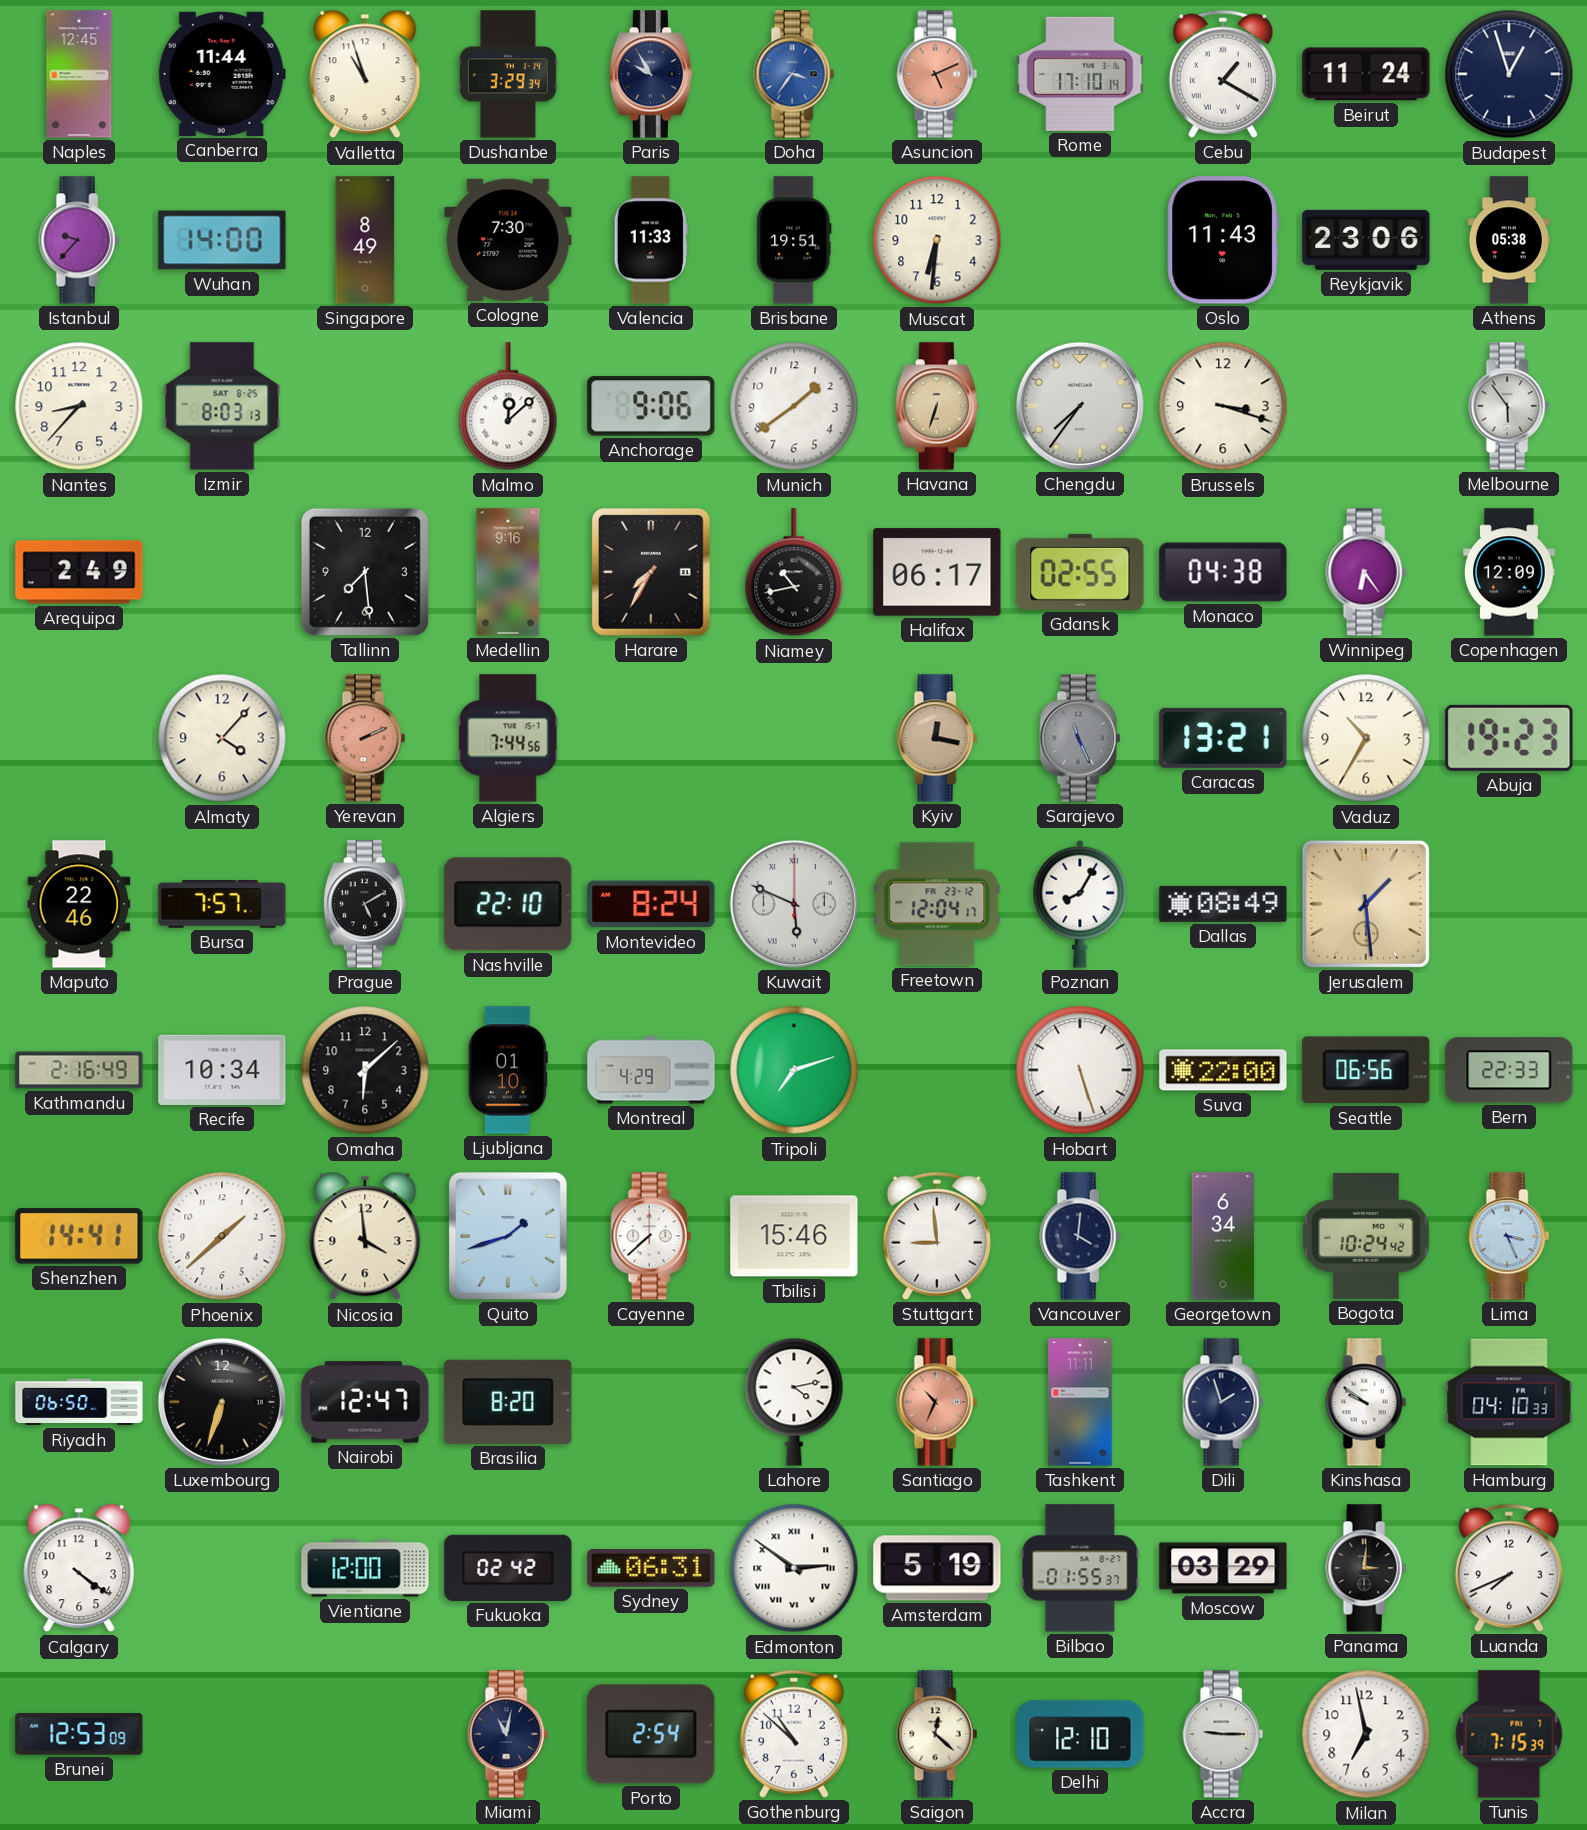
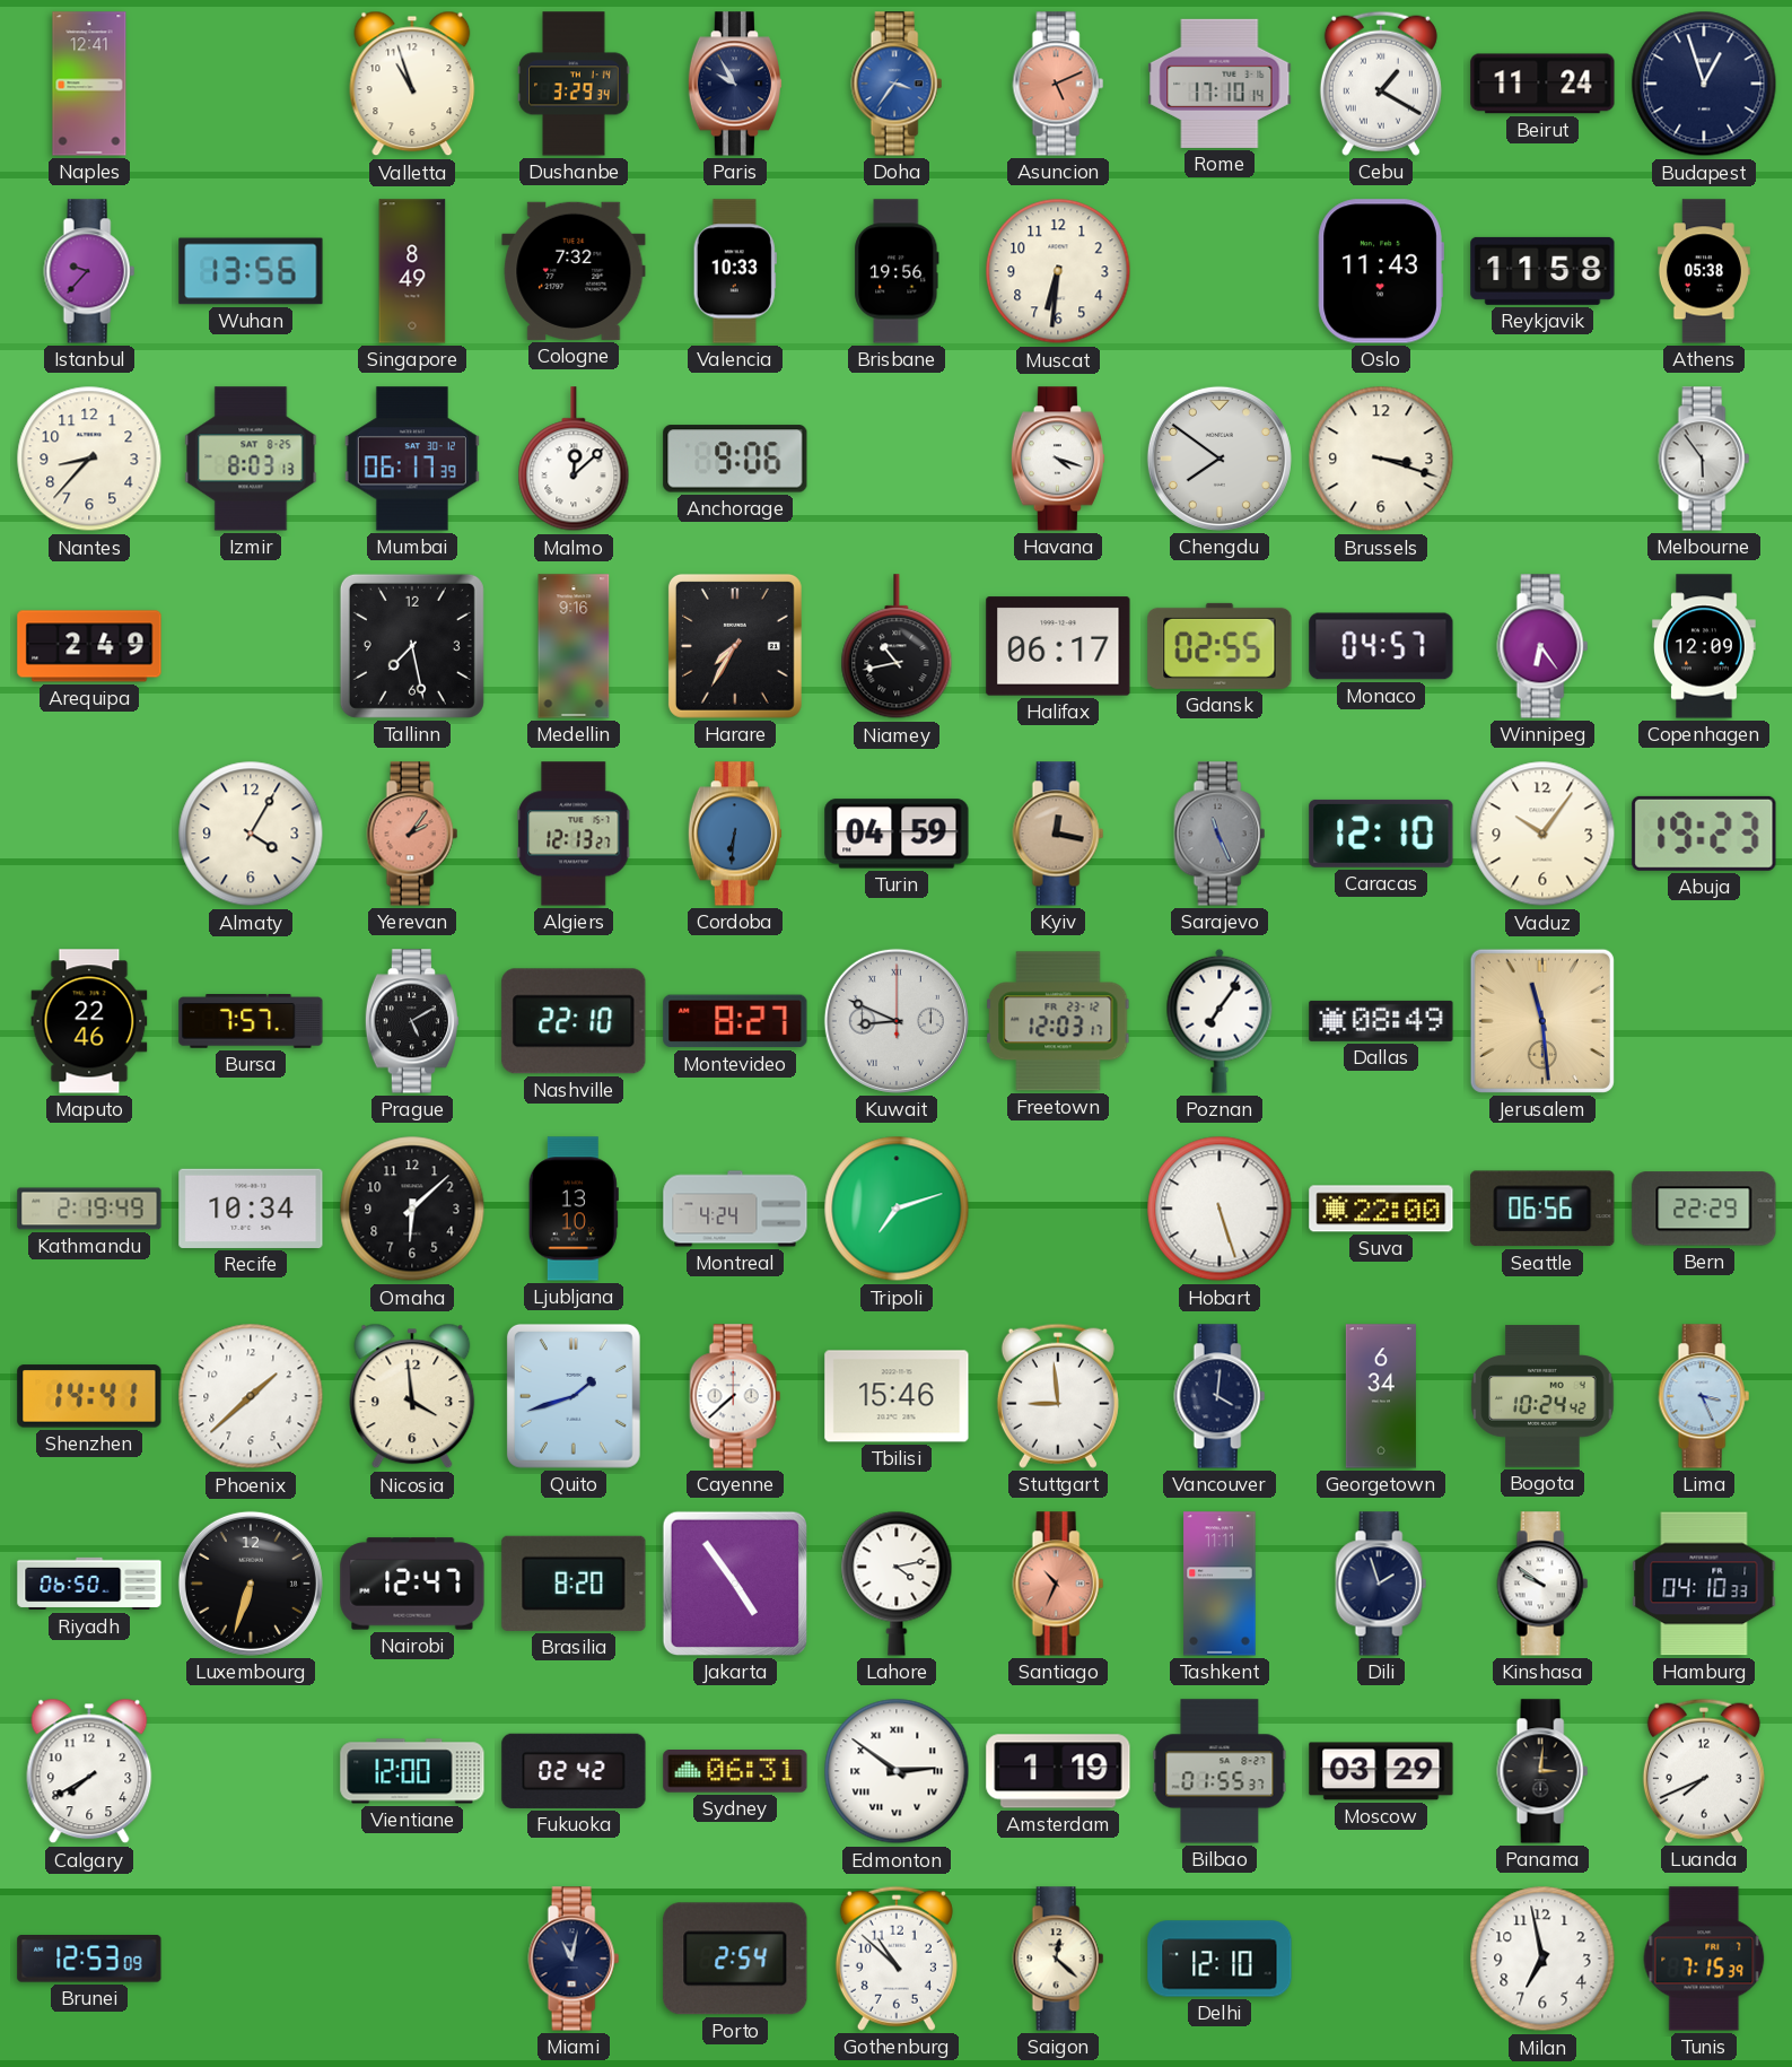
Naples: 12:45 -> 12:41
Canberra: 11:44 -> none
Wuhan: 14:00 -> 13:56
Cologne: 7:30 -> 7:32
Valencia: 11:33 -> 10:33
Brisbane: 19:51 -> 19:56
Reykjavik: 23:06 -> 11:58
Mumbai: none -> 06:17
Munich: 1:39 -> none
Havana: 6:33 -> 4:18
Havana dial: champagne -> white
Chengdu: 7:36 -> 7:51
Tallinn: 7:29 -> 7:28
Monaco: 04:38 -> 04:57
Almaty: 4:07 -> 4:05
Yerevan: 2:11 -> 2:06
Algiers: 7:44 -> 12:13
Cordoba: none -> 6:31
Turin: none -> 04:59
Caracas: 13:21 -> 12:10
Vaduz: 10:35 -> 10:06
Montevideo: 8:24 -> 8:27
Kuwait: 5:49 -> 8:49
Freetown: 12:04 -> 12:03
Poznan: 8:05 -> 7:06
Jerusalem: 1:29 -> 11:29
Kathmandu: 2:16 -> 2:19
Ljubljana: 01:10 -> 13:10
Montreal: 4:29 -> 4:24
Bern: 22:33 -> 22:29
Jakarta: none -> 4:54
Calgary: 4:21 -> 7:40
Amsterdam: 5:19 -> 1:19
Accra: 9:15 -> none
